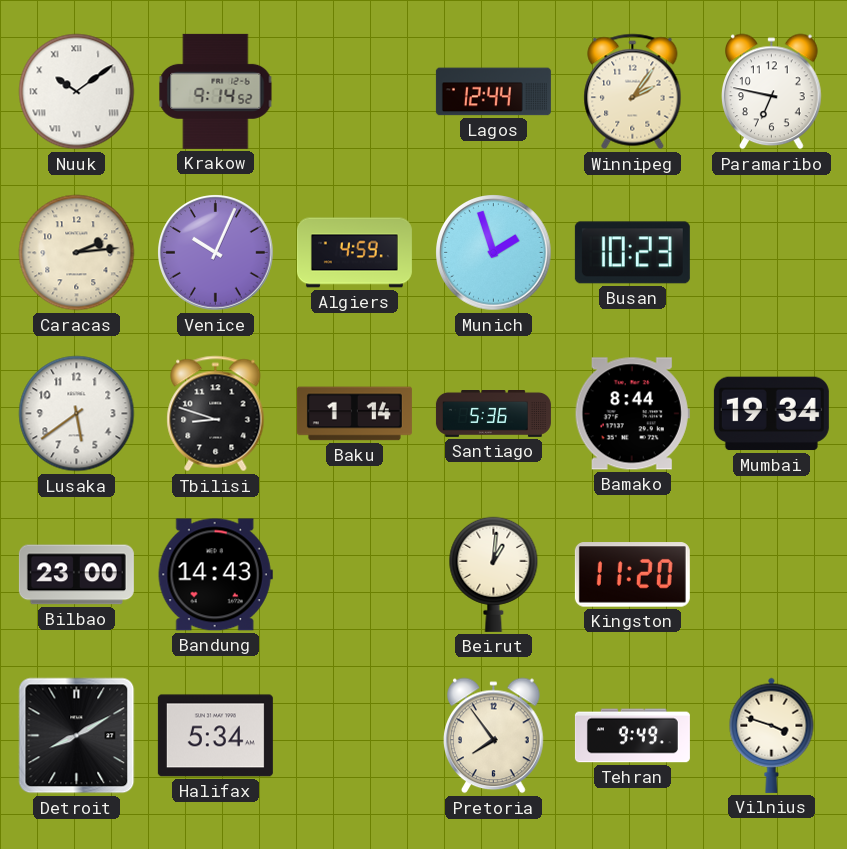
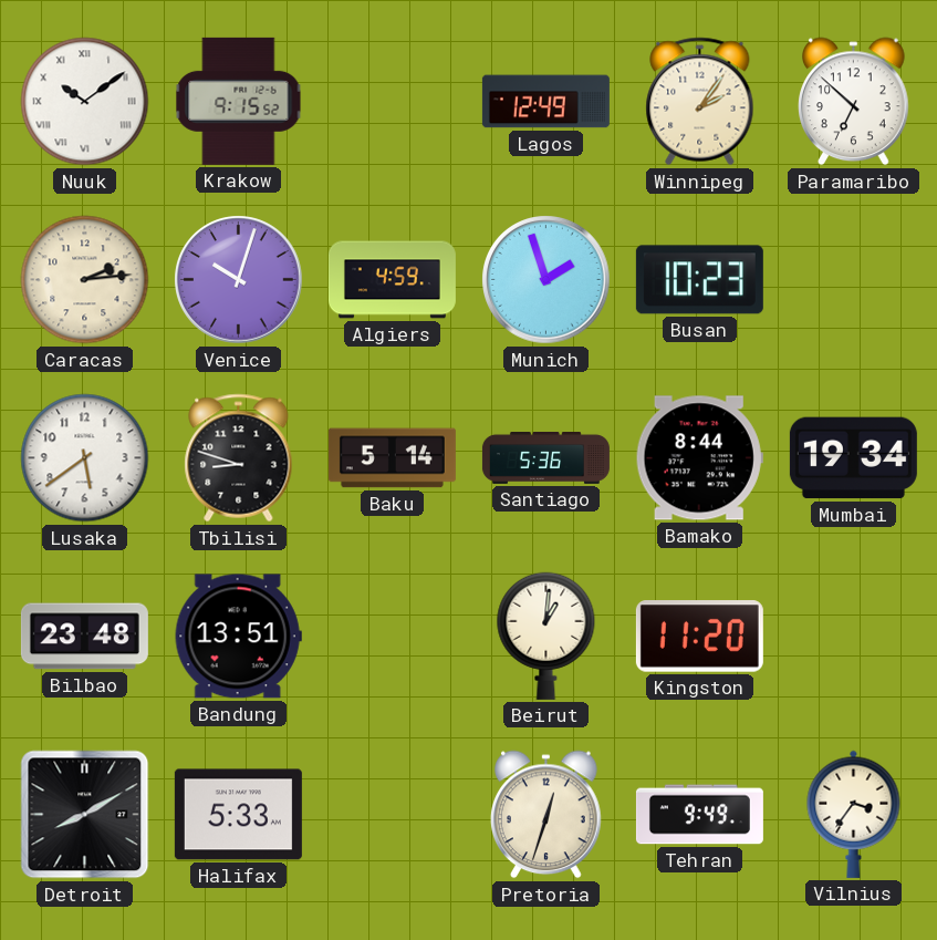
Krakow: 9:14 -> 9:15
Lagos: 12:44 -> 12:49
Paramaribo: 6:47 -> 6:52
Venice: 10:04 -> 10:03
Baku: 1:14 -> 5:14
Bilbao: 23:00 -> 23:48
Bandung: 14:43 -> 13:51
Halifax: 5:34 -> 5:33
Pretoria: 7:54 -> 12:33
Vilnius: 3:48 -> 3:36
